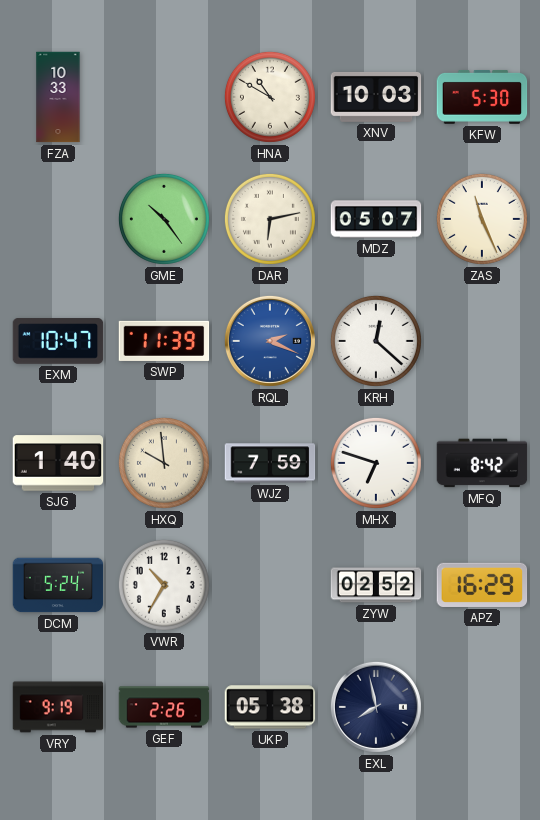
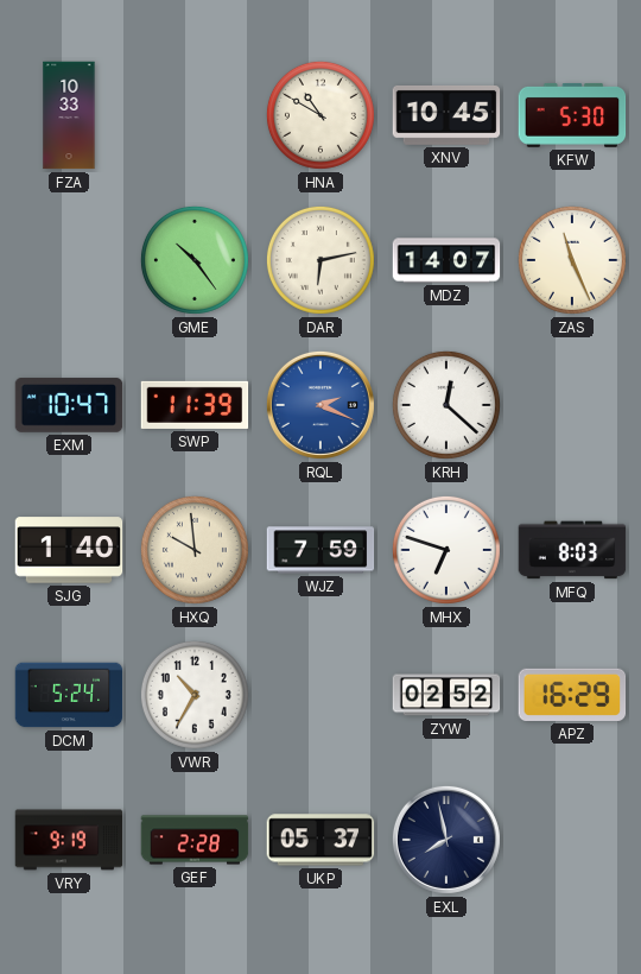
XNV: 10:03 -> 10:45
MDZ: 05:07 -> 14:07
MFQ: 8:42 -> 8:03
GEF: 2:26 -> 2:28
UKP: 05:38 -> 05:37
